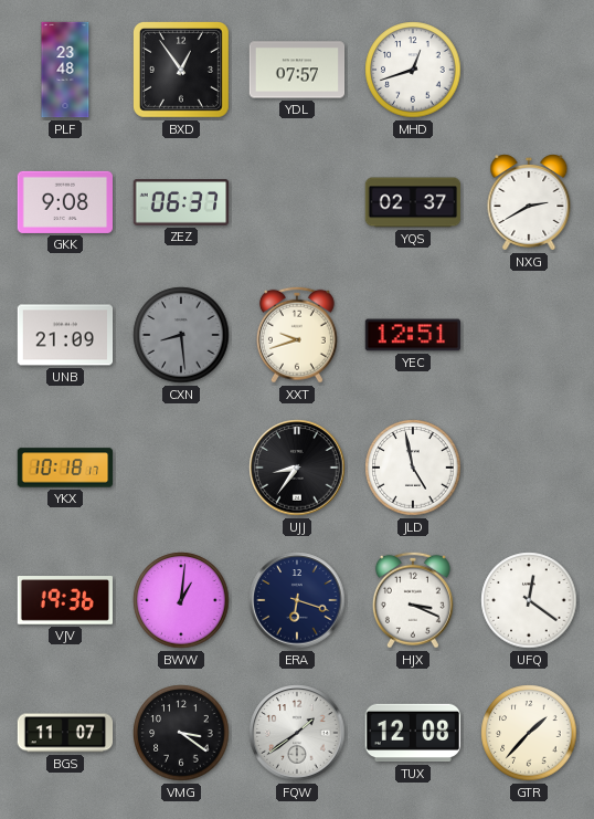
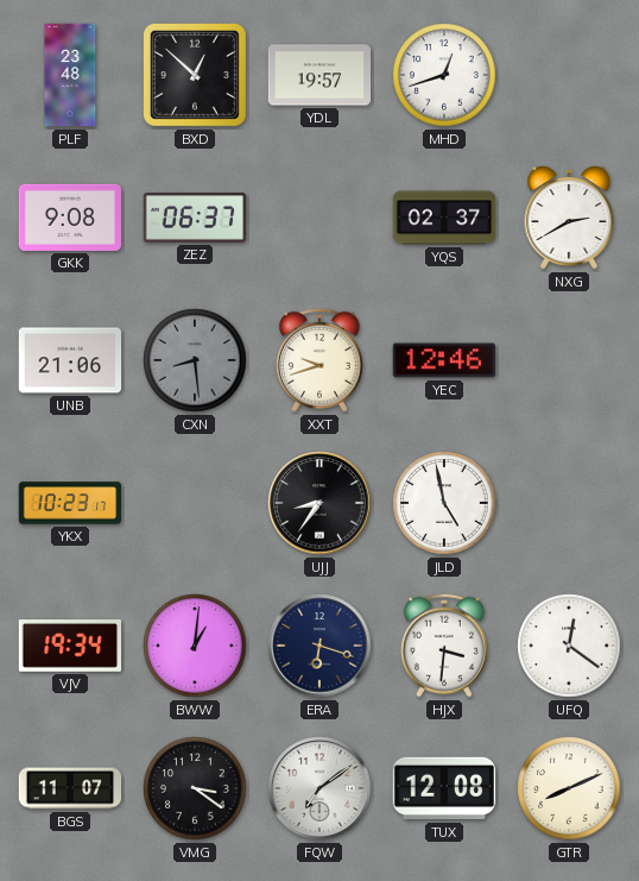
BXD: 12:54 -> 12:52
YDL: 07:57 -> 19:57
UNB: 21:09 -> 21:06
YEC: 12:51 -> 12:46
YKX: 10:18 -> 10:23
VJV: 19:36 -> 19:34
HJX: 3:19 -> 3:31
FQW: 1:39 -> 7:09
GTR: 1:37 -> 8:11
